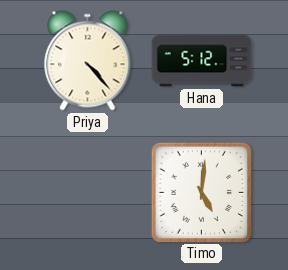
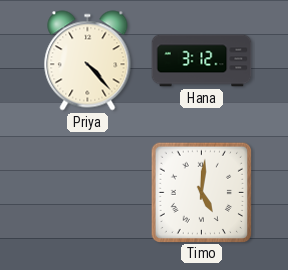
Hana: 5:12 -> 3:12
